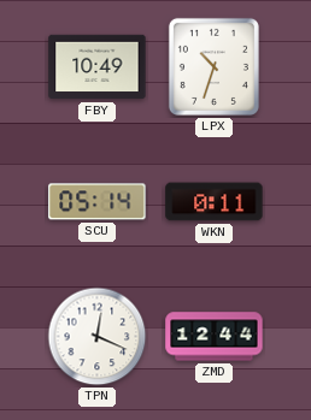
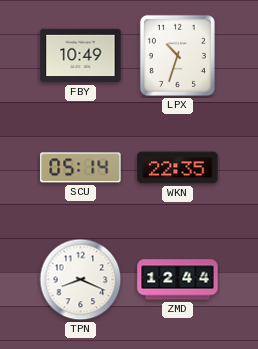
WKN: 0:11 -> 22:35
TPN: 12:19 -> 8:19
